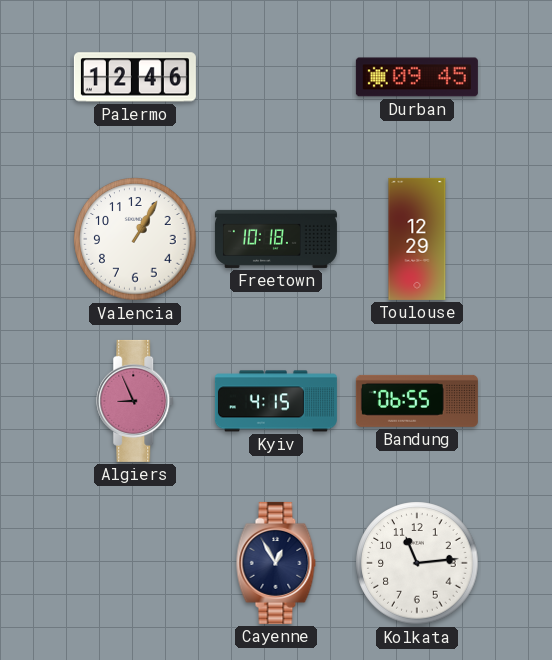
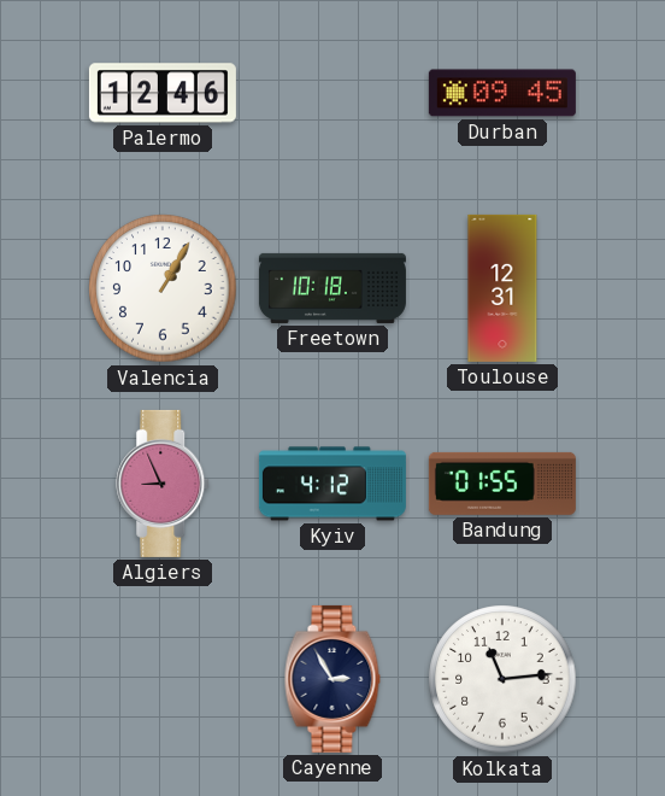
Toulouse: 12:29 -> 12:31
Kyiv: 4:15 -> 4:12
Bandung: 06:55 -> 01:55
Cayenne: 12:55 -> 2:55
